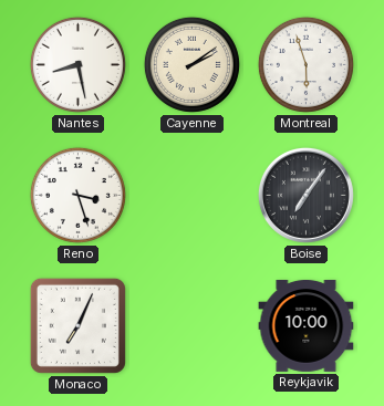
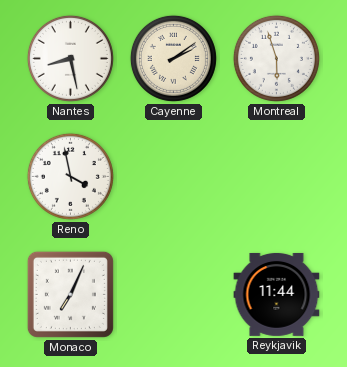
Reno: 3:27 -> 3:58
Boise: 7:06 -> none
Reykjavik: 10:00 -> 11:44
